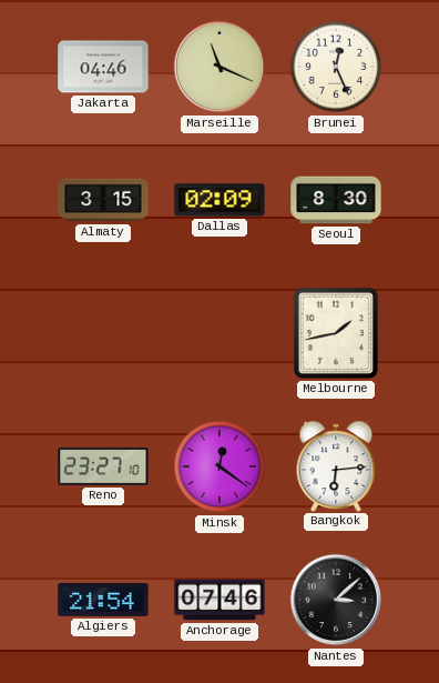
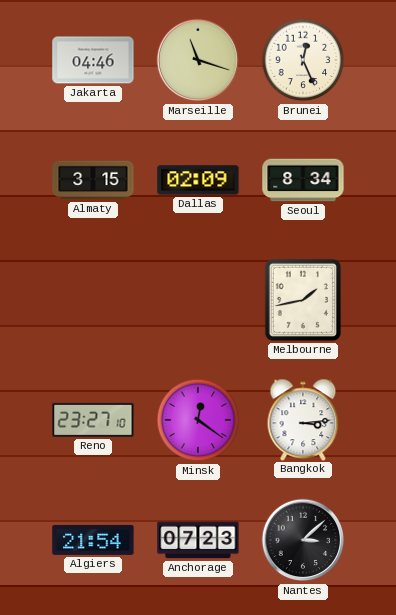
Marseille: 11:19 -> 11:18
Seoul: 8:30 -> 8:34
Bangkok: 6:14 -> 3:14
Anchorage: 07:46 -> 07:23
